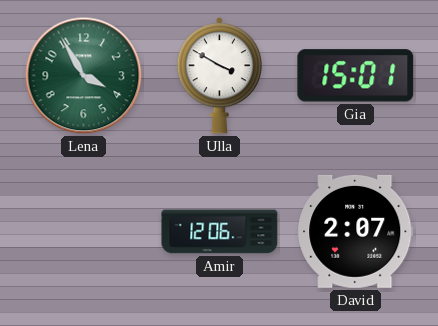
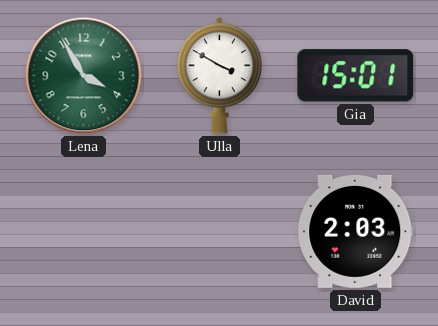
Amir: 12:06 -> none
David: 2:07 -> 2:03
